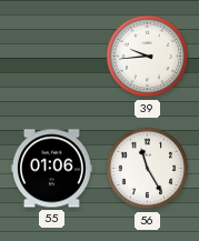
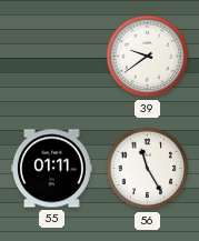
39: 9:44 -> 9:39
55: 01:06 -> 01:11
